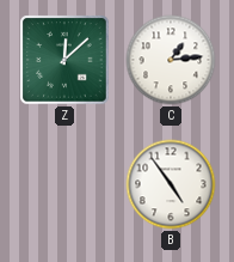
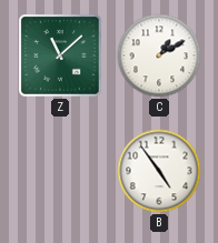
Z: 12:08 -> 11:08
C: 1:14 -> 1:10
